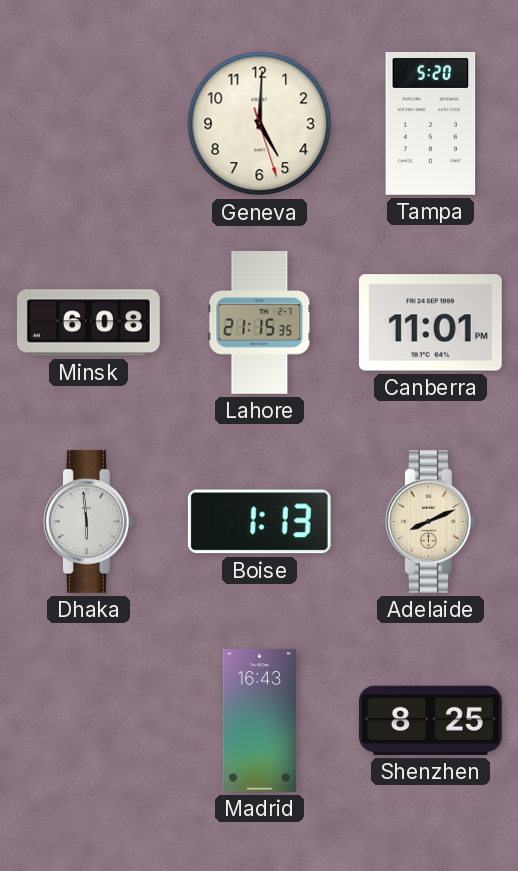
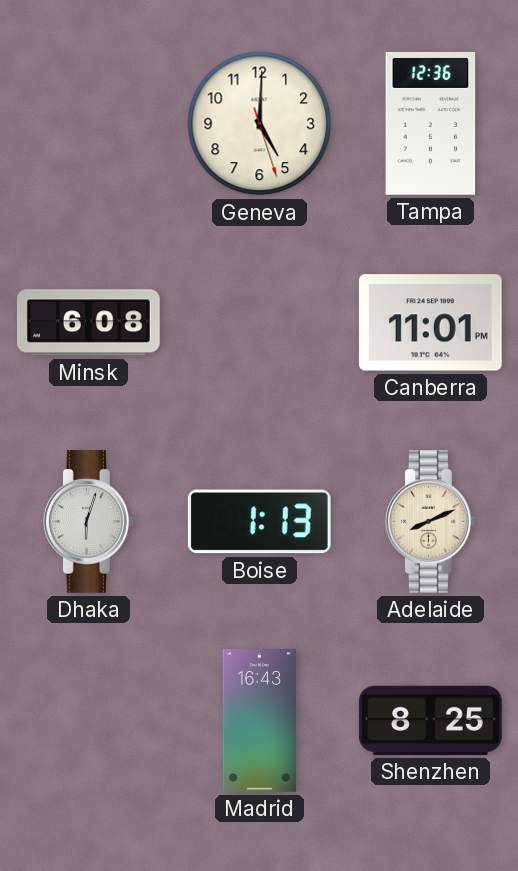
Tampa: 5:20 -> 12:36
Lahore: 21:15 -> none
Dhaka: 5:59 -> 6:03
